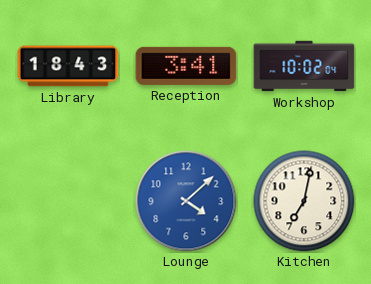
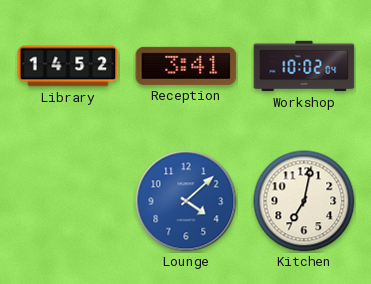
Library: 18:43 -> 14:52
